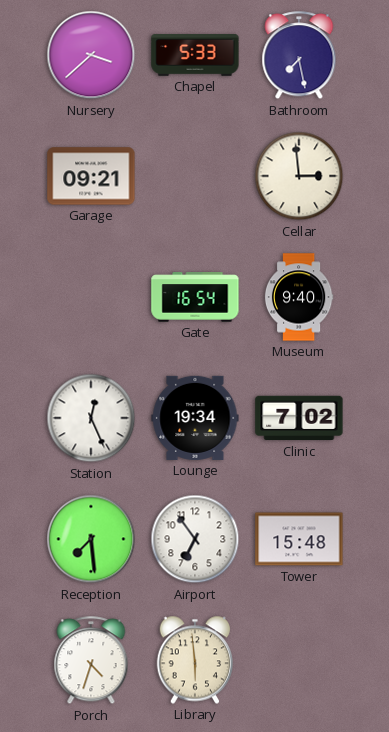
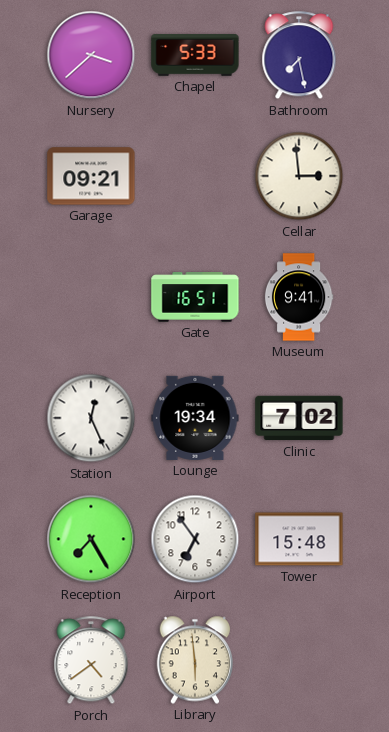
Gate: 16:54 -> 16:51
Museum: 9:40 -> 9:41
Reception: 7:29 -> 7:25
Porch: 4:33 -> 4:39
